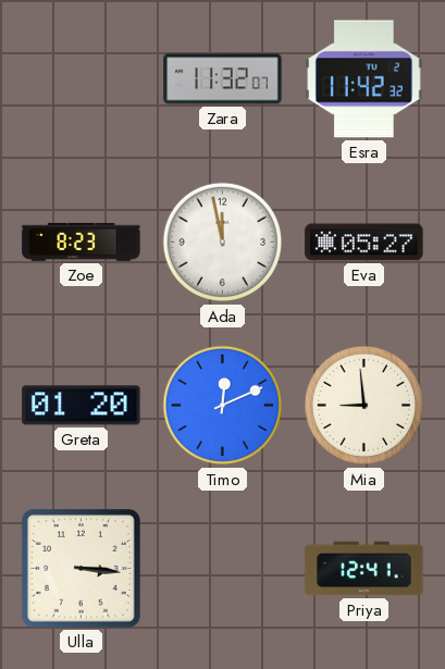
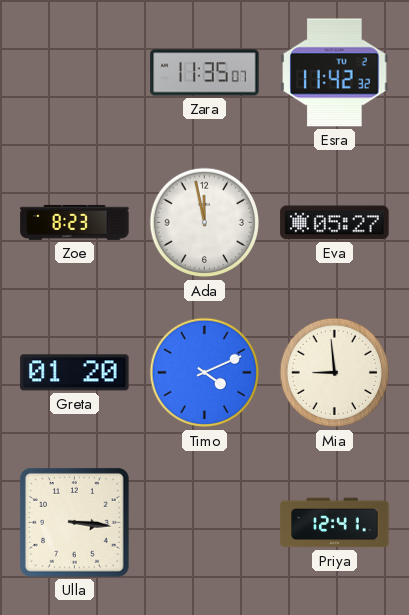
Zara: 11:32 -> 11:35
Timo: 12:11 -> 4:11
